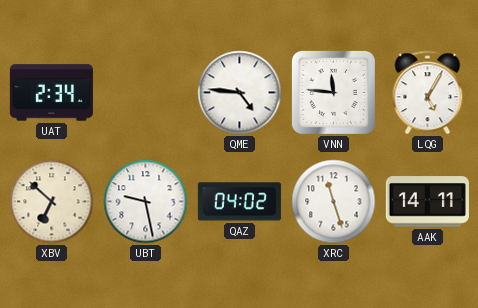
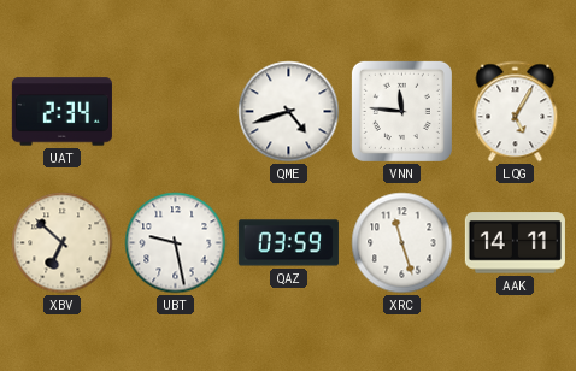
QME: 4:46 -> 4:42
QAZ: 04:02 -> 03:59
